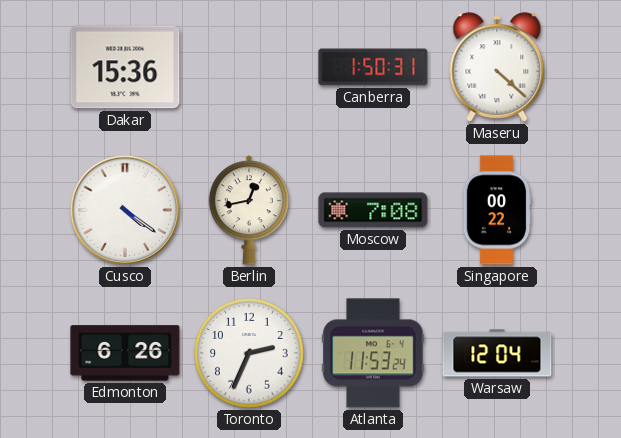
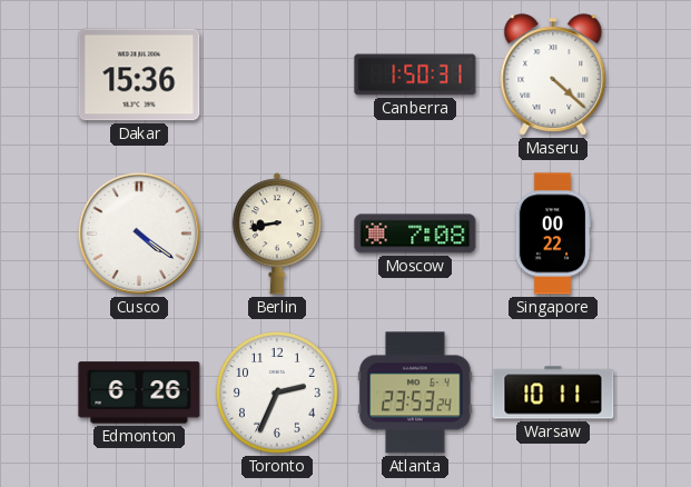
Berlin: 12:43 -> 8:43
Atlanta: 11:53 -> 23:53
Warsaw: 12:04 -> 10:11
